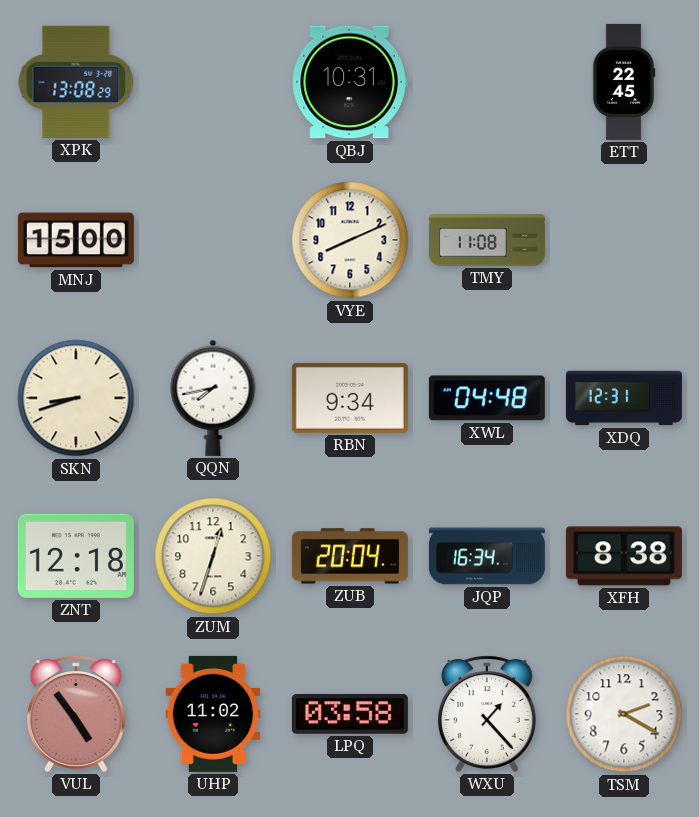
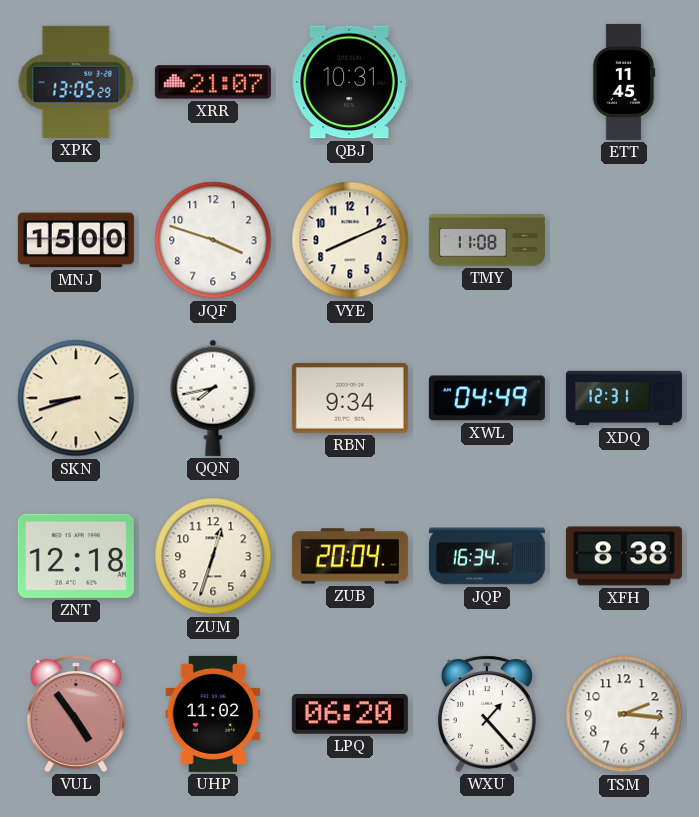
XPK: 13:08 -> 13:05
XRR: none -> 21:07
ETT: 22:45 -> 11:45
JQF: none -> 3:48
XWL: 04:48 -> 04:49
LPQ: 03:58 -> 06:20
TSM: 2:20 -> 2:16
